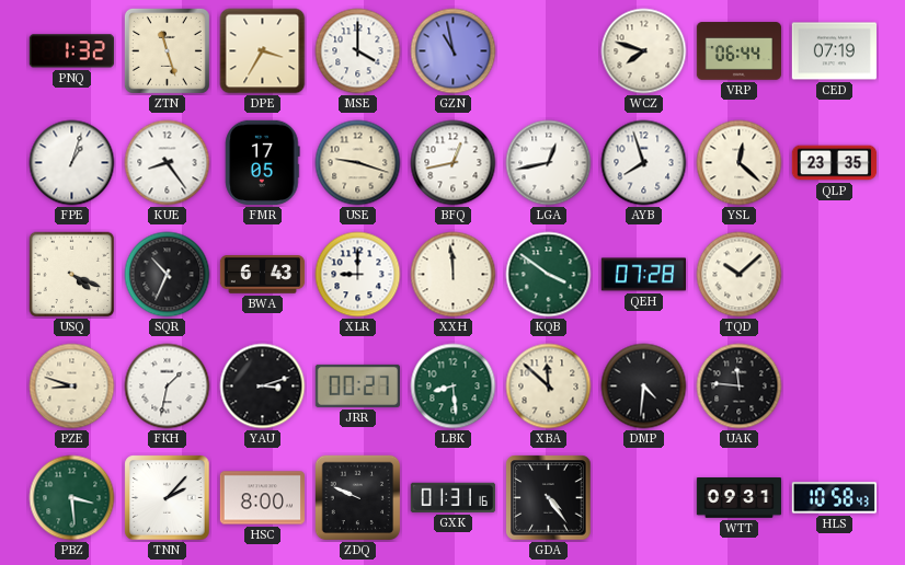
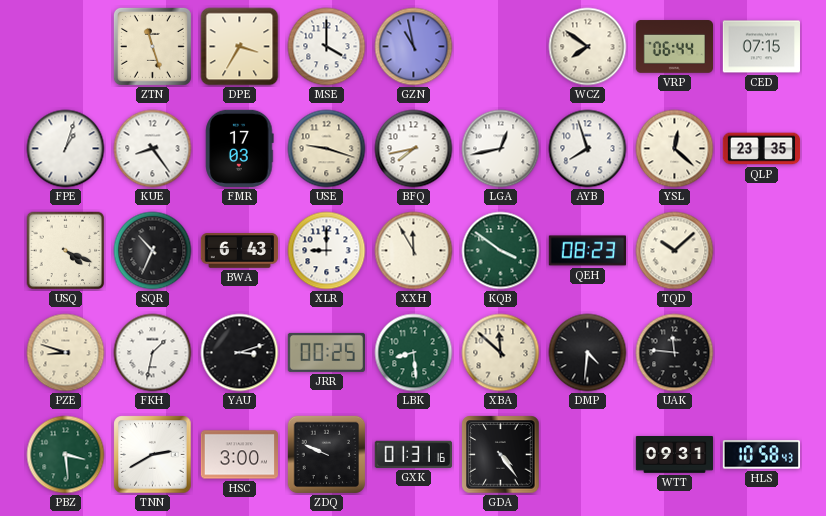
PNQ: 1:32 -> none
WCZ: 7:48 -> 7:51
CED: 07:19 -> 07:15
FMR: 17:05 -> 17:03
BFQ: 12:43 -> 7:43
XXH: 11:59 -> 11:55
QEH: 07:28 -> 08:23
JRR: 00:27 -> 00:25
TNN: 2:07 -> 2:40
HSC: 8:00 -> 3:00
